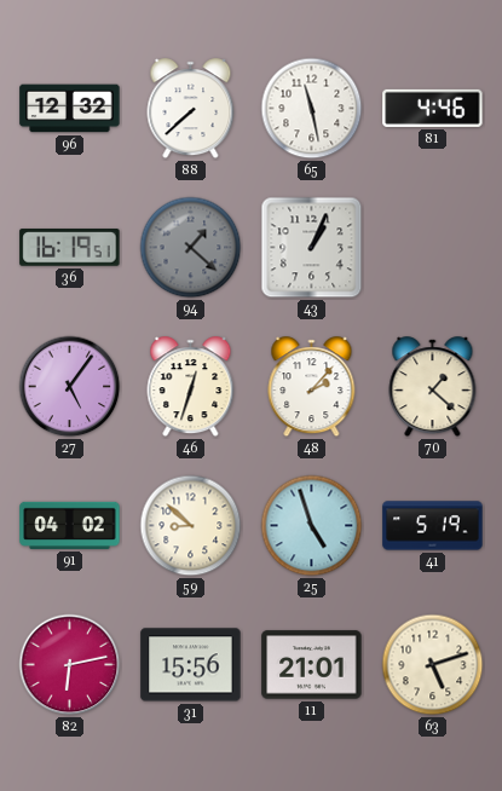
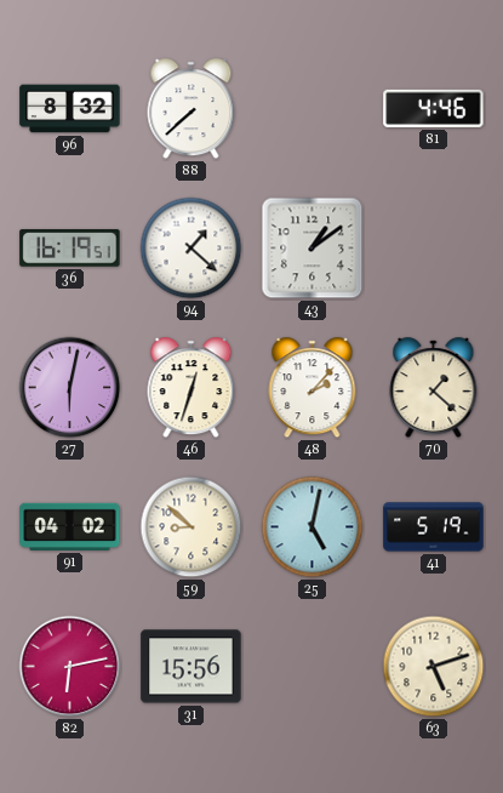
96: 12:32 -> 8:32
65: 11:28 -> none
94 dial: grey -> white
43: 1:04 -> 1:09
27: 5:06 -> 6:02
25: 4:57 -> 5:02
11: 21:01 -> none
